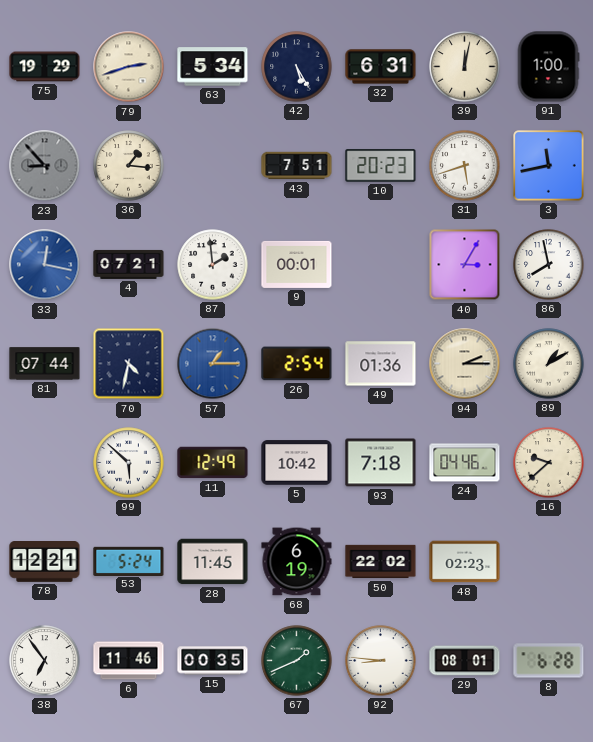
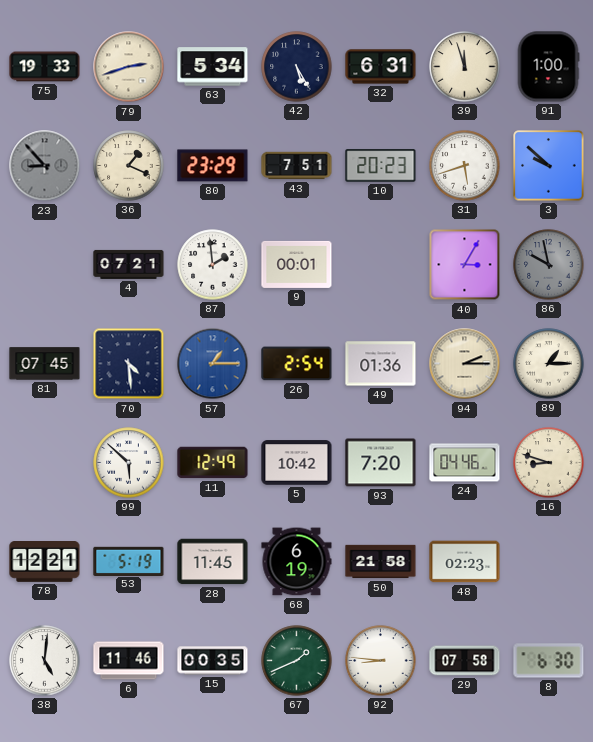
75: 19:29 -> 19:33
39: 12:02 -> 11:57
36: 1:16 -> 1:19
80: none -> 23:29
3: 11:43 -> 9:52
33: 12:17 -> none
86: 7:58 -> 9:58
86 dial: white -> grey
81: 07:44 -> 07:45
70: 4:32 -> 4:29
89: 1:10 -> 1:15
93: 7:18 -> 7:20
16: 9:38 -> 8:48
53: 5:24 -> 5:19
50: 22:02 -> 21:58
38: 6:54 -> 5:01
29: 08:01 -> 07:58
8: 6:28 -> 6:30
